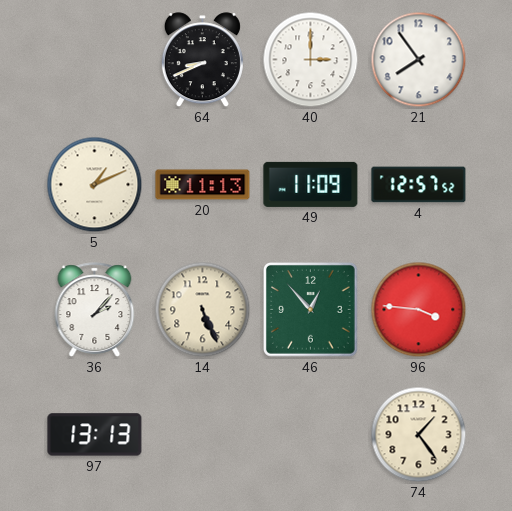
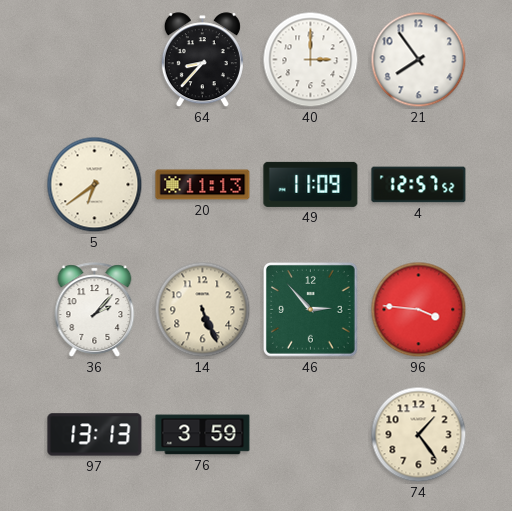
64: 8:41 -> 8:37
5: 1:11 -> 6:39
46: 12:53 -> 2:53
76: none -> 3:59
